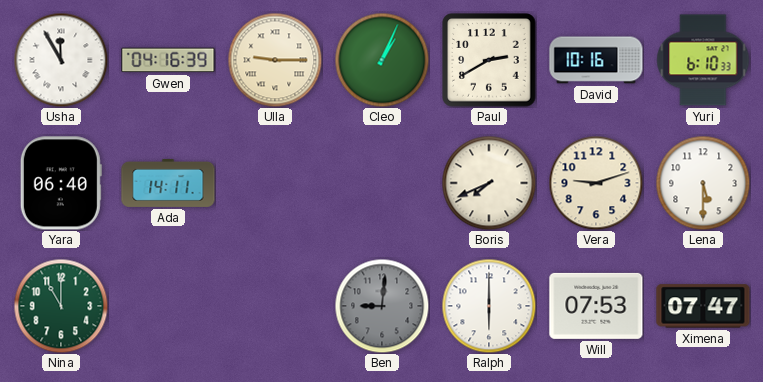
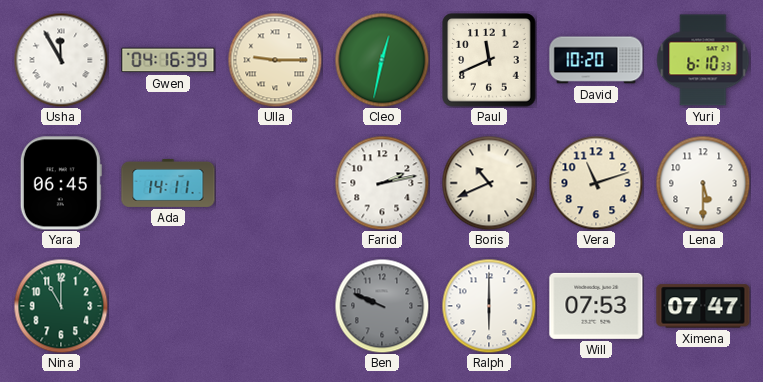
Cleo: 1:04 -> 12:32
Paul: 2:40 -> 11:41
David: 10:16 -> 10:20
Yara: 06:40 -> 06:45
Farid: none -> 2:13
Boris: 7:41 -> 10:41
Vera: 9:12 -> 11:12
Ben: 9:01 -> 9:49
